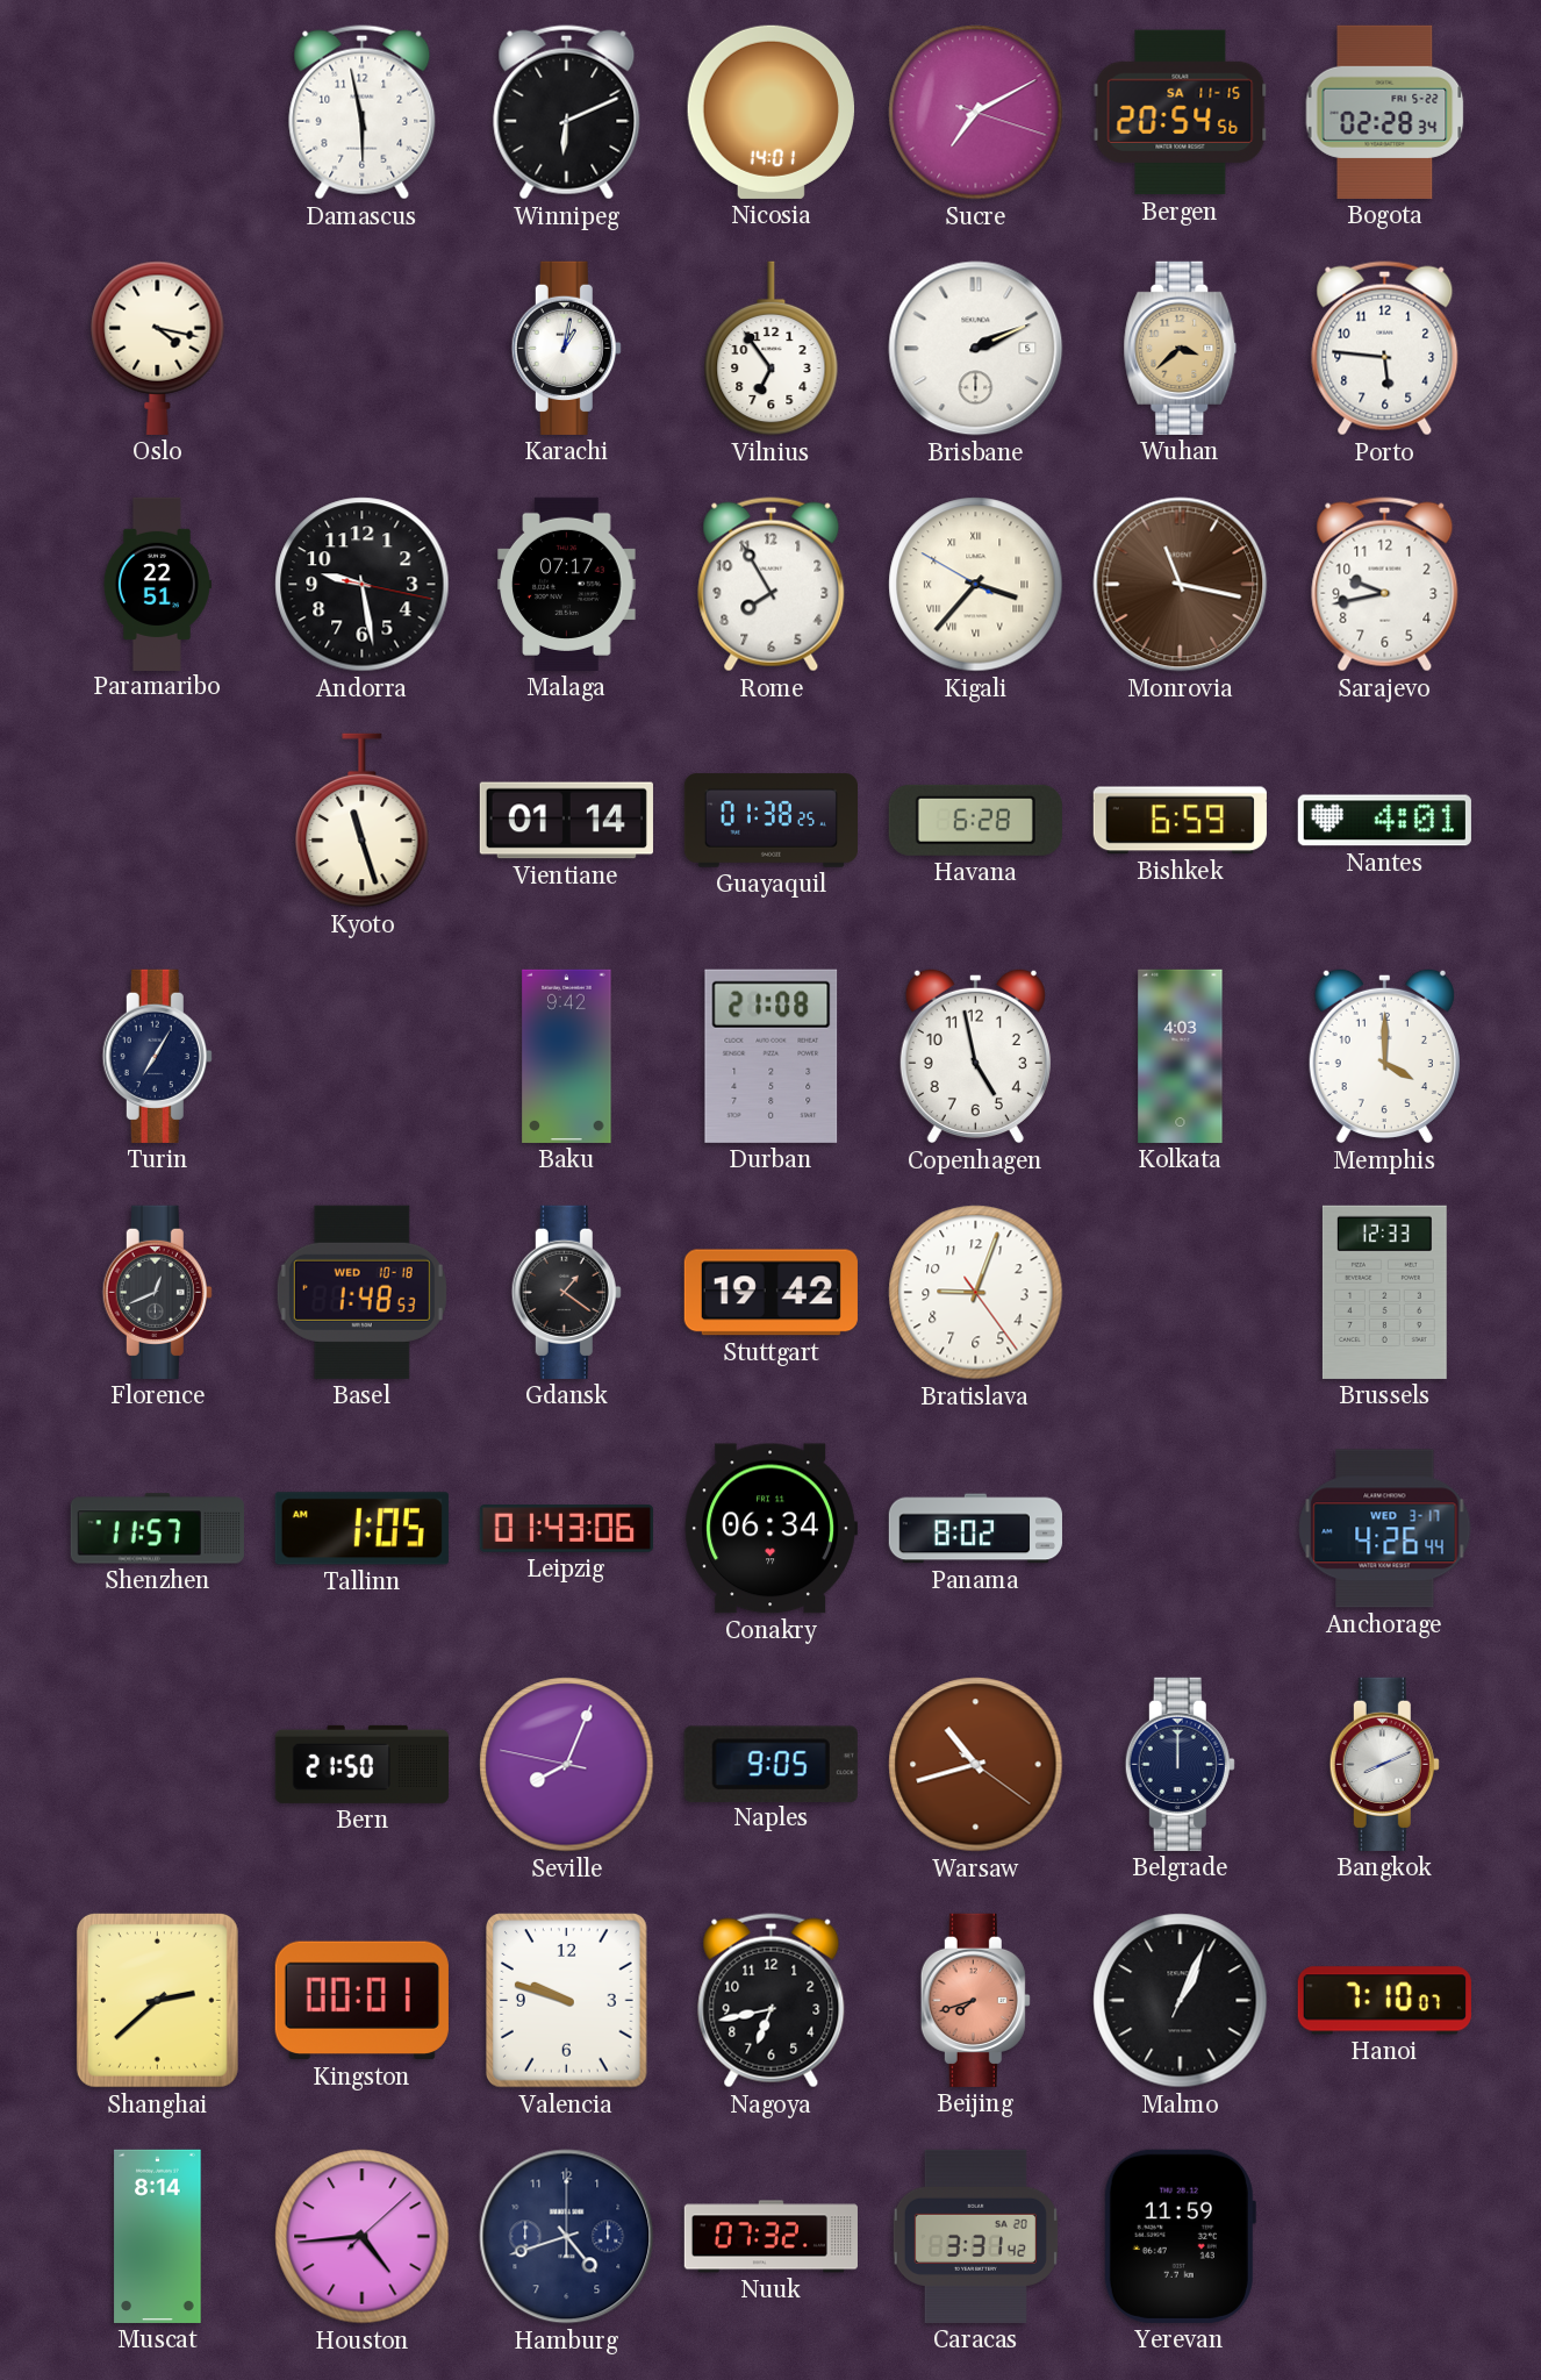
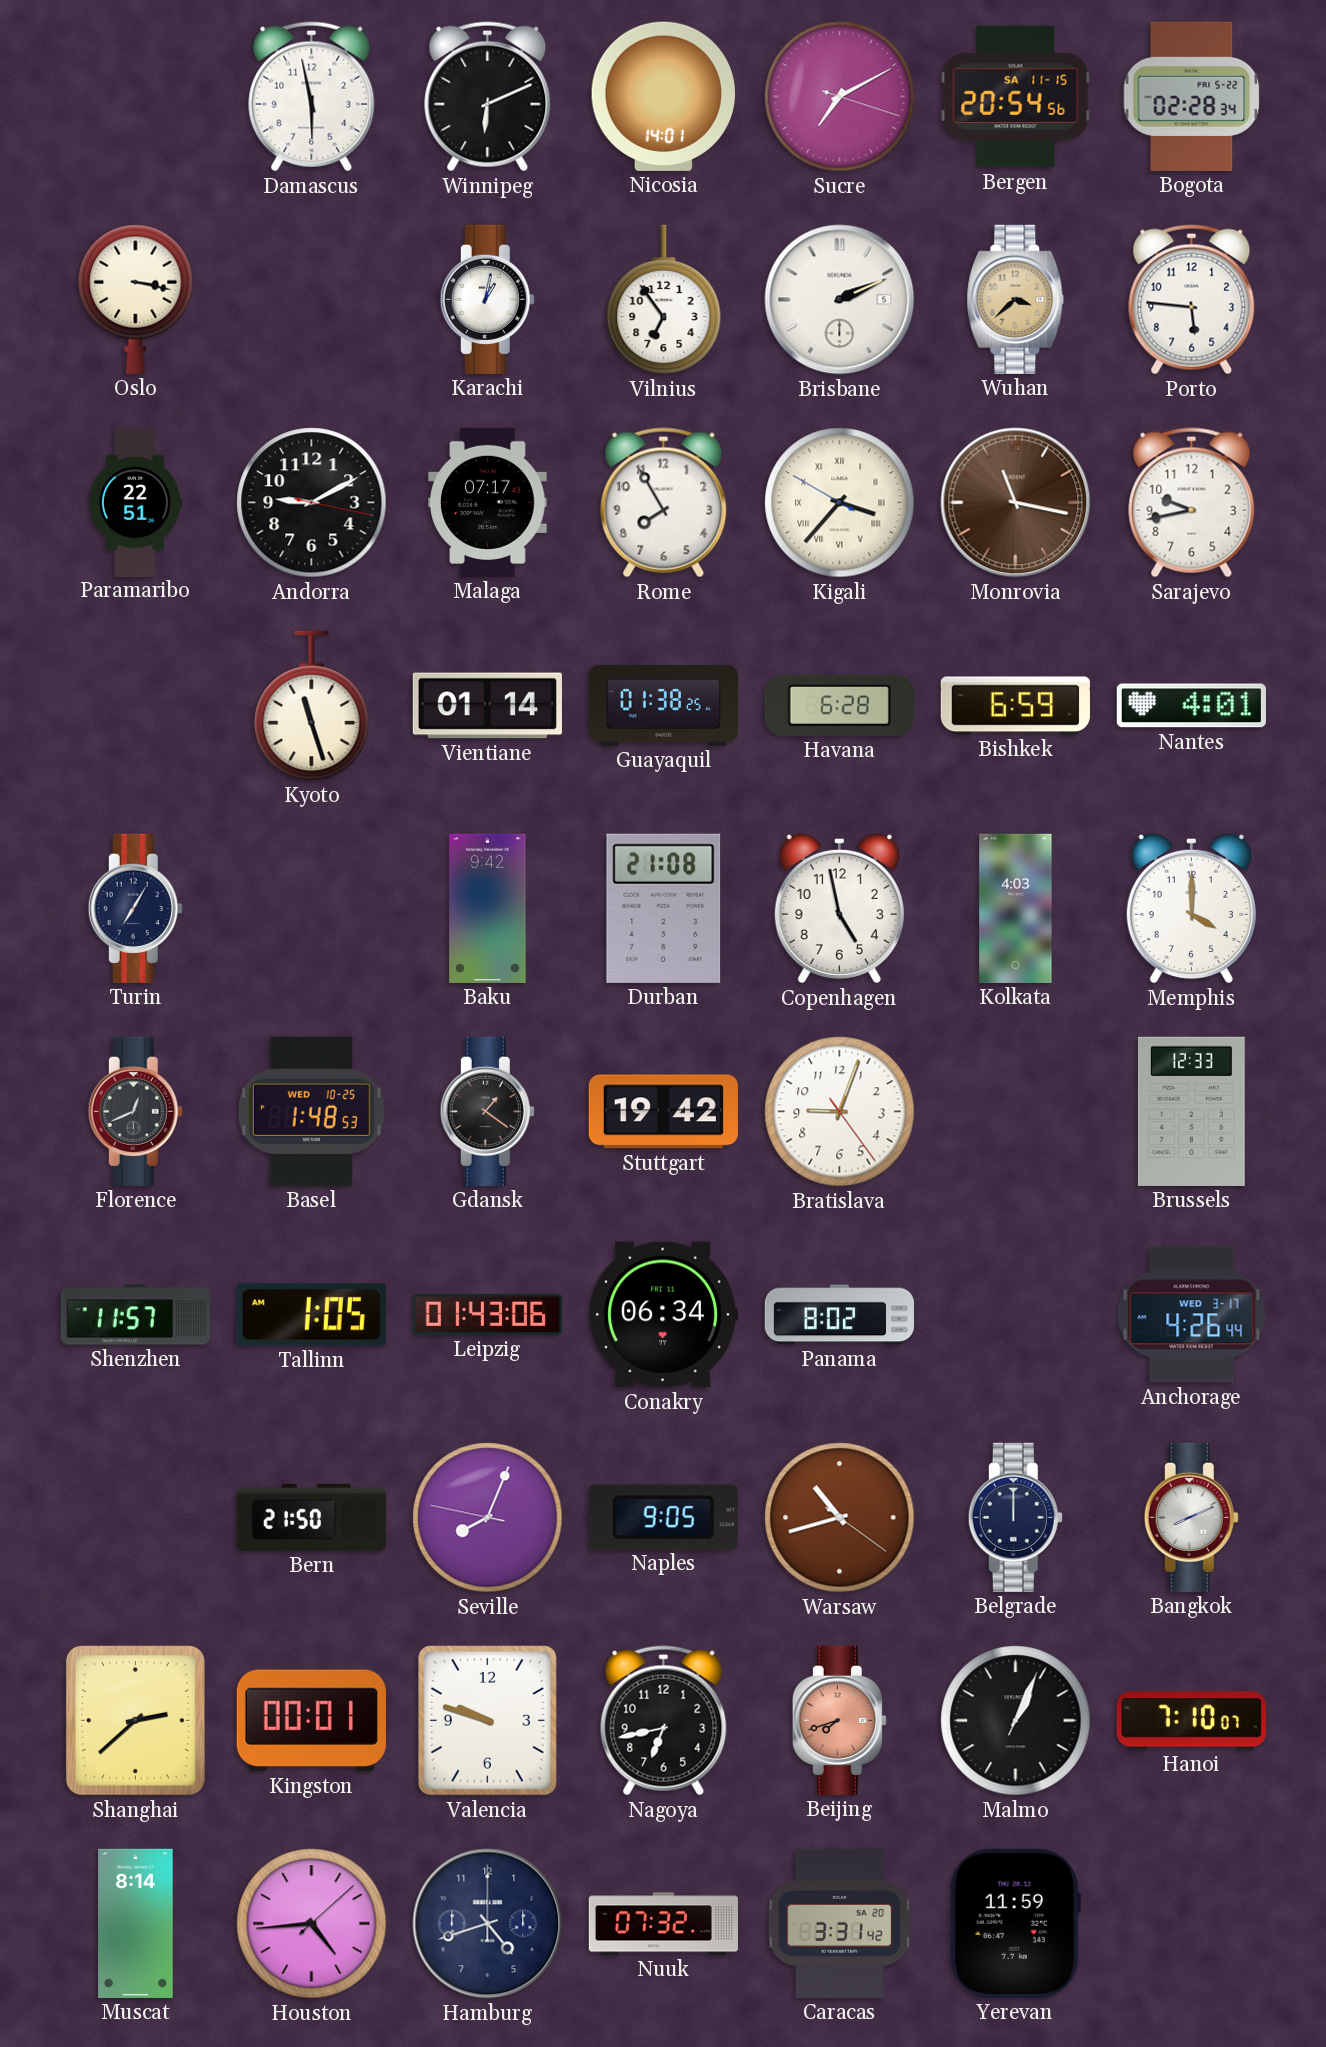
Oslo: 4:17 -> 3:17
Andorra: 9:28 -> 9:10
Basel date: WED 10-18 -> WED 10-25
